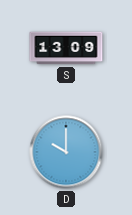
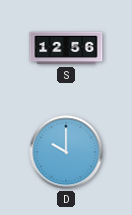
S: 13:09 -> 12:56
